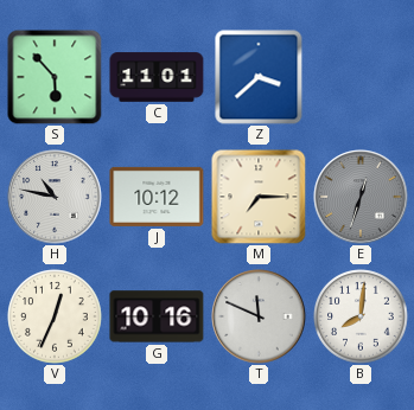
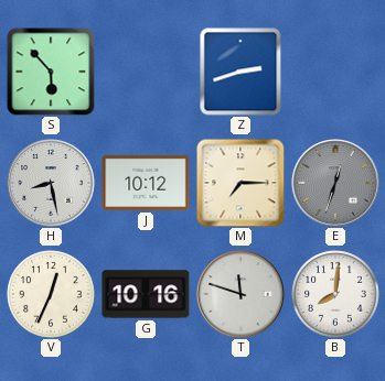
C: 11:01 -> none
Z: 3:38 -> 2:42
H: 10:47 -> 8:28
T: 11:49 -> 11:48
